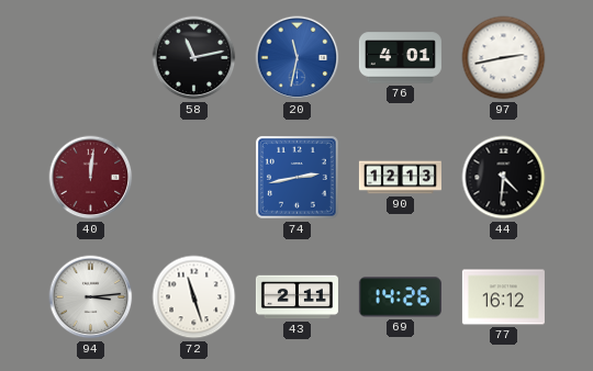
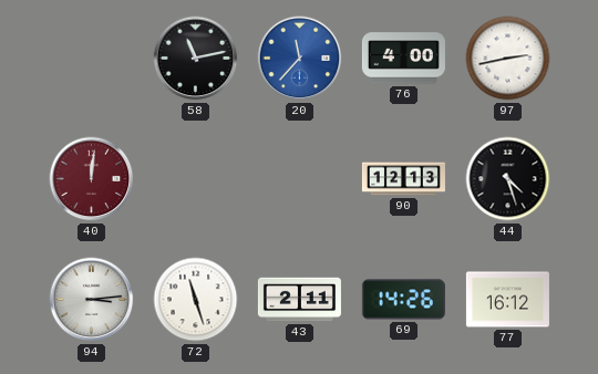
20: 11:32 -> 11:37
76: 4:01 -> 4:00
74: 2:43 -> none
44: 4:31 -> 4:27
